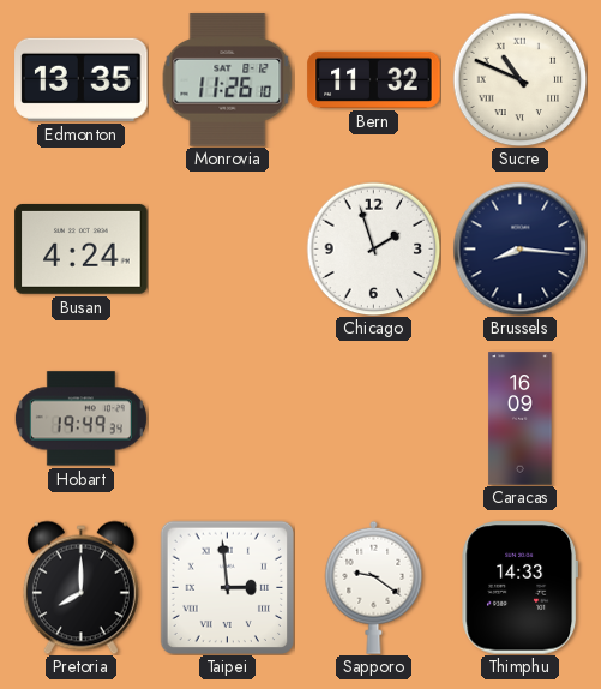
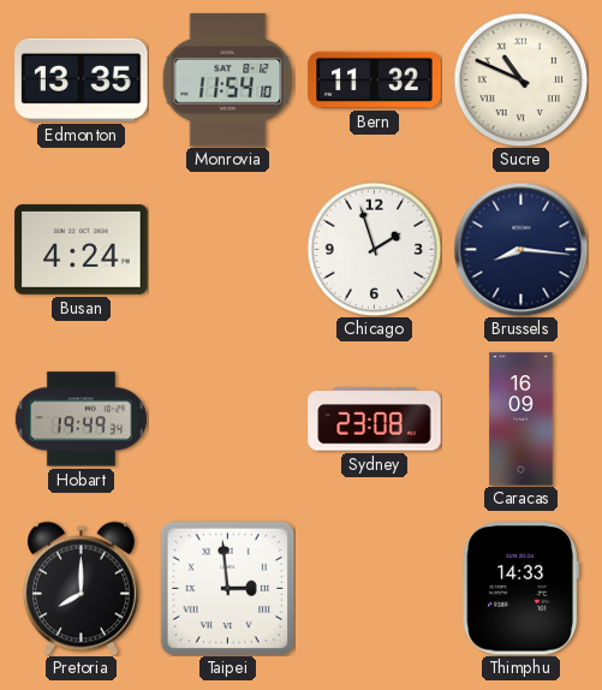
Monrovia: 11:26 -> 11:54
Sydney: none -> 23:08
Sapporo: 9:21 -> none
